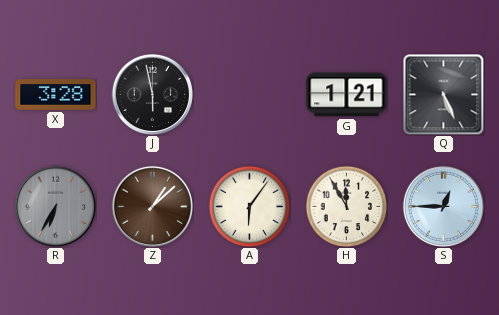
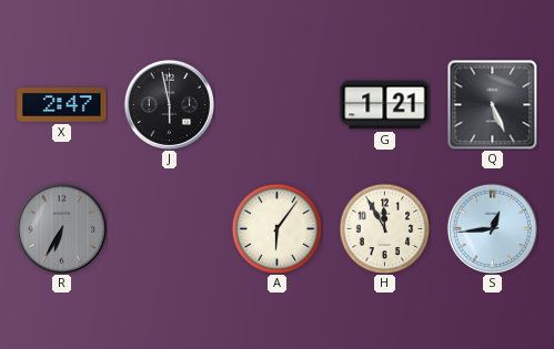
X: 3:28 -> 2:47
Z: 1:08 -> none
S: 12:45 -> 12:44
